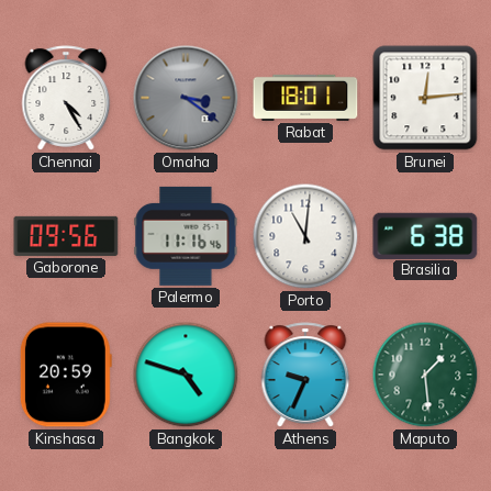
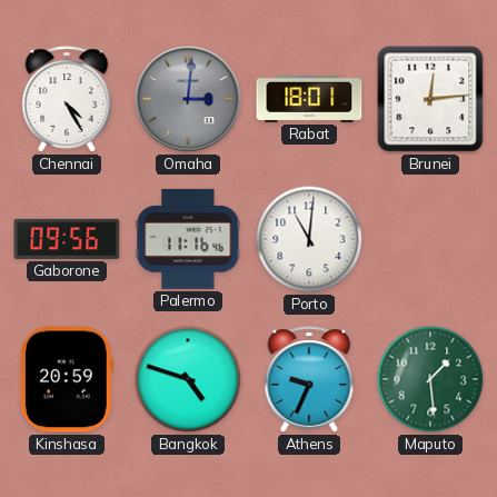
Omaha: 3:21 -> 3:01
Brasilia: 6:38 -> none
